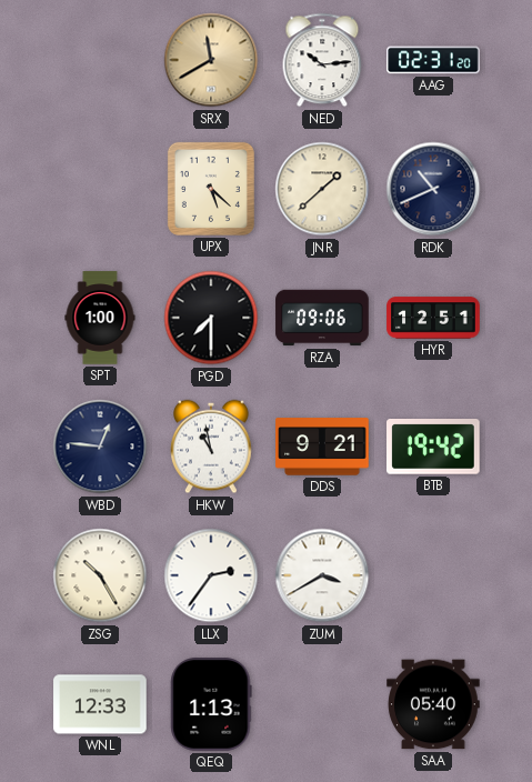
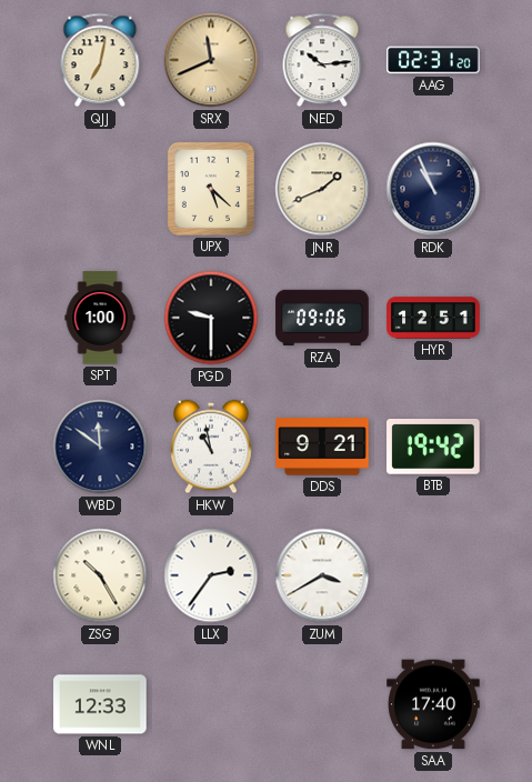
QJJ: none -> 7:02
SRX: 11:40 -> 11:41
JNR: 1:38 -> 1:41
RDK: 10:41 -> 10:56
PGD: 7:30 -> 9:30
WBD: 12:46 -> 11:51
QEQ: 1:13 -> none
SAA: 05:40 -> 17:40
